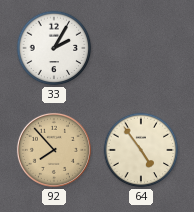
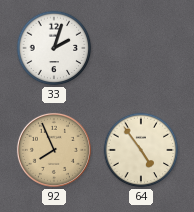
33: 2:05 -> 2:03
92: 7:53 -> 7:56
